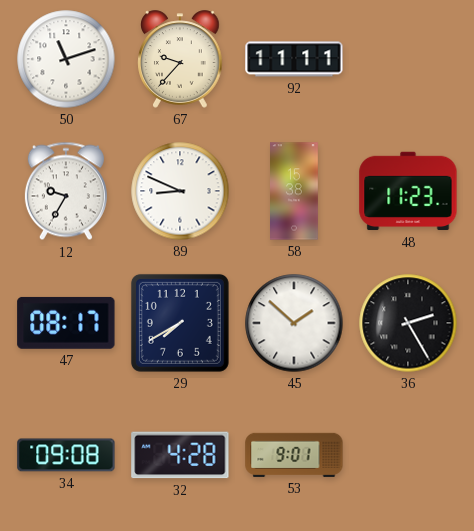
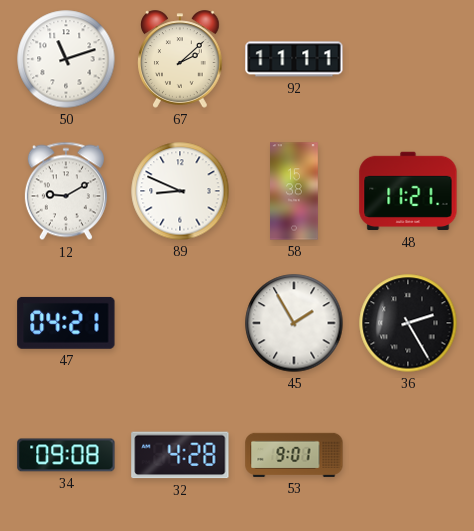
67: 9:37 -> 2:08
12: 9:35 -> 9:10
48: 11:23 -> 11:21
47: 08:17 -> 04:21
29: 7:40 -> none
45: 1:52 -> 1:55
